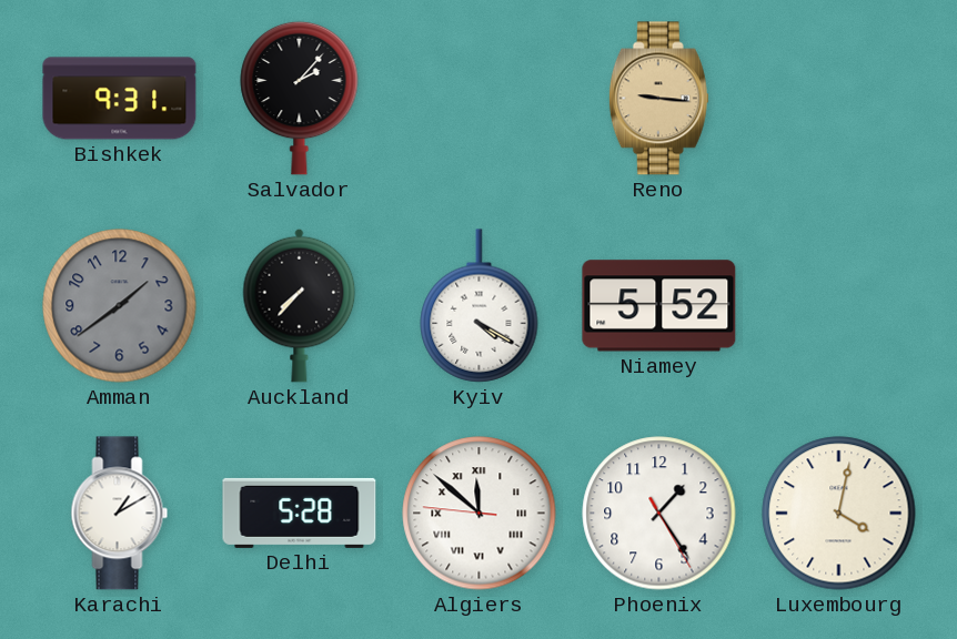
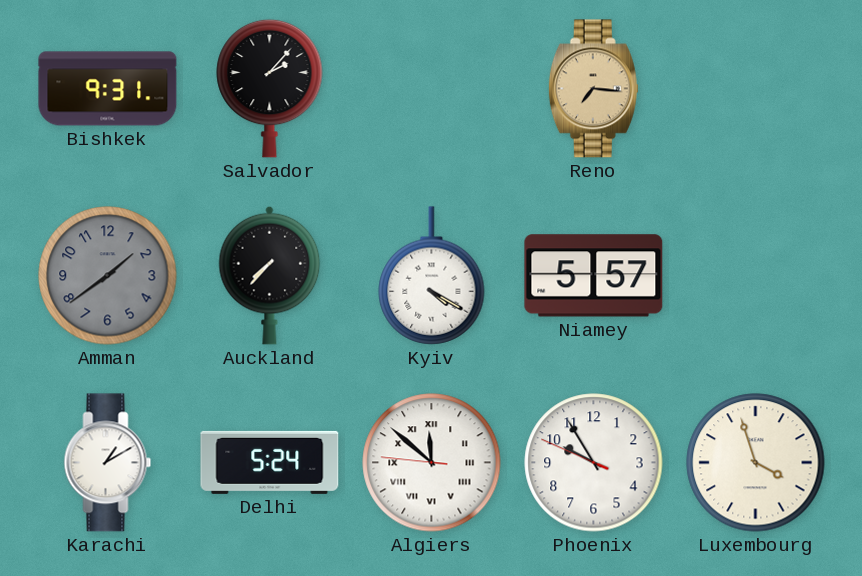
Reno: 9:16 -> 7:16
Niamey: 5:52 -> 5:57
Delhi: 5:28 -> 5:24
Phoenix: 1:24 -> 9:54
Luxembourg: 4:02 -> 3:57
